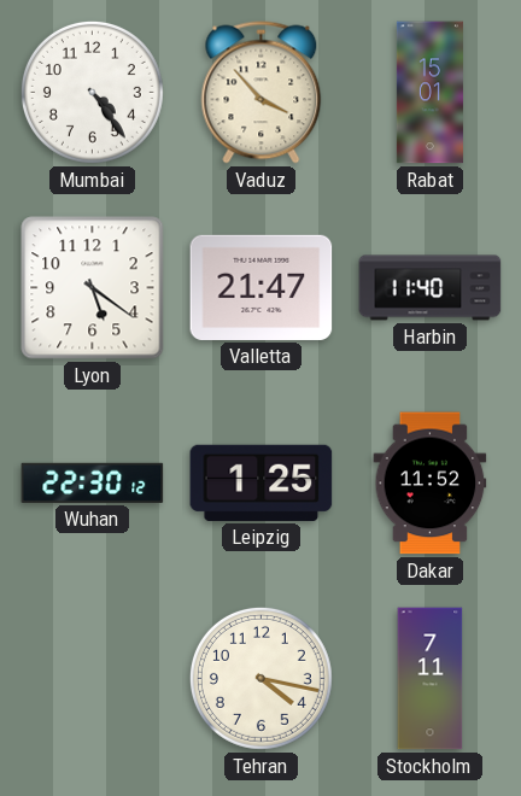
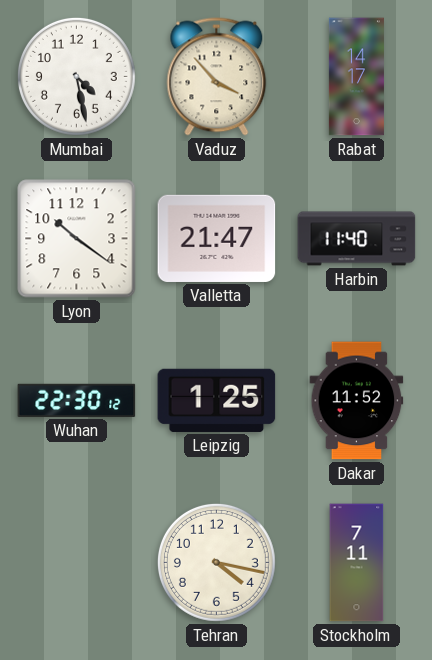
Mumbai: 4:24 -> 4:28
Rabat: 15:01 -> 14:17
Lyon: 5:21 -> 10:21
